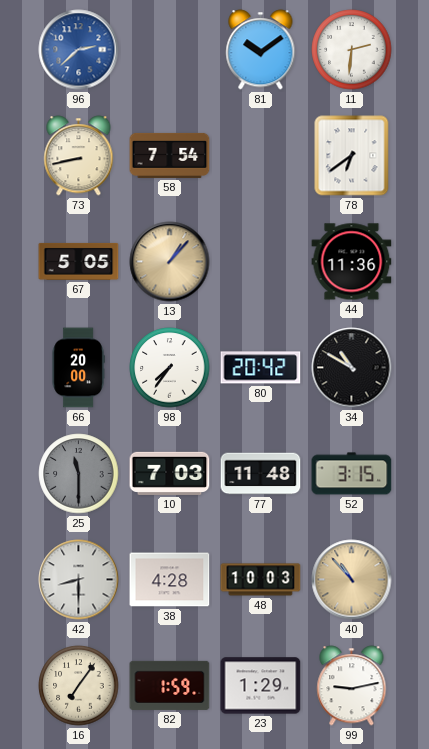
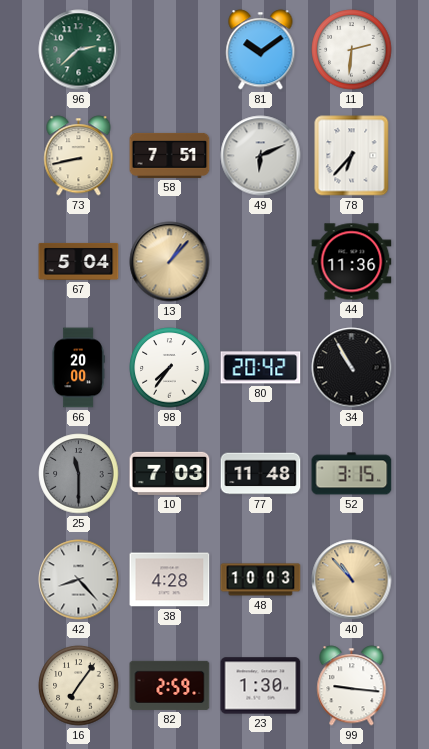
96 dial: blue -> green
58: 7:54 -> 7:51
49: none -> 6:11
78: 6:39 -> 6:37
67: 5:05 -> 5:04
34: 10:50 -> 10:55
42: 8:30 -> 8:23
82: 1:59 -> 2:59
23: 1:29 -> 1:30
99: 9:13 -> 9:16
